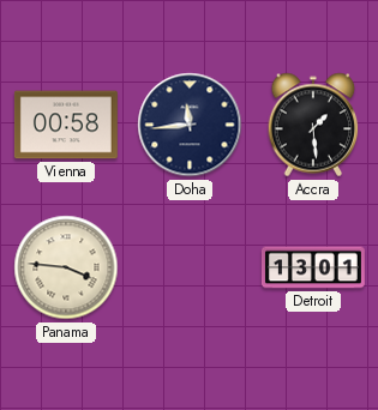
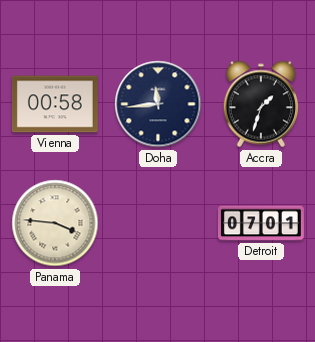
Accra: 1:29 -> 1:33
Detroit: 13:01 -> 07:01
